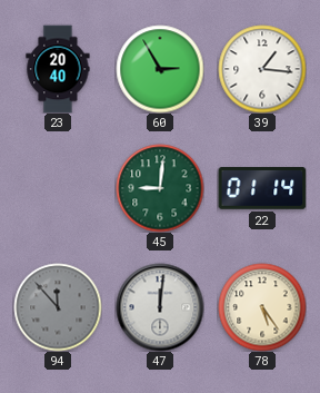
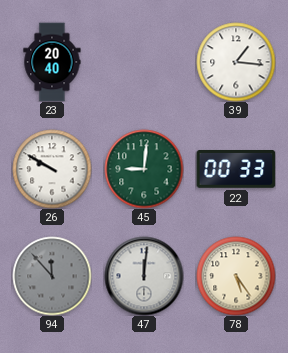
60: 2:55 -> none
26: none -> 9:50
22: 01:14 -> 00:33
